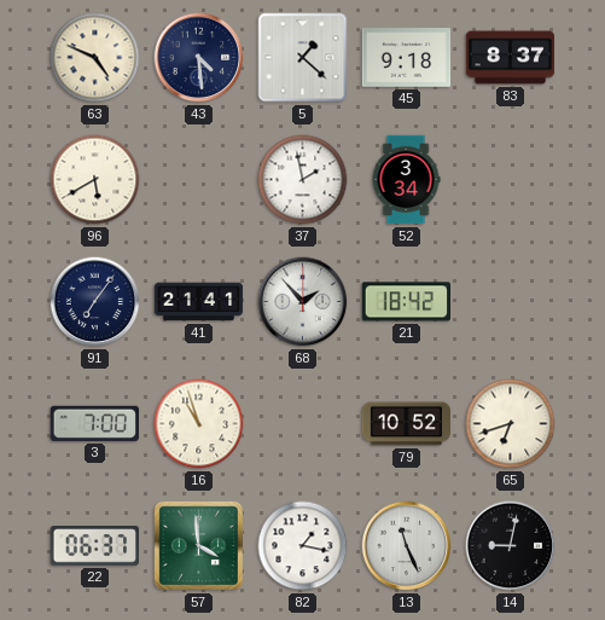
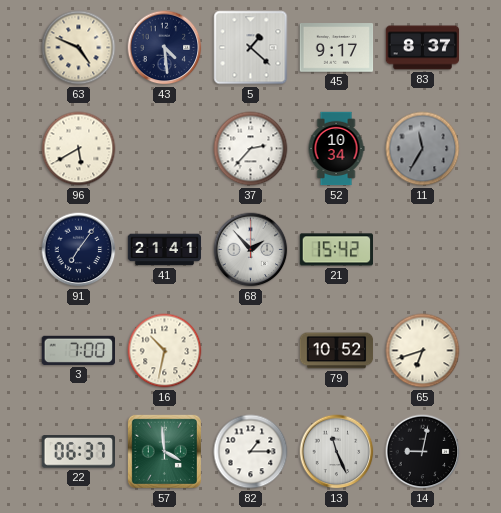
45: 9:18 -> 9:17
37: 1:58 -> 2:37
52: 3:34 -> 10:34
11: none -> 11:35
21: 18:42 -> 15:42
16: 10:57 -> 10:32
82: 1:17 -> 1:15
